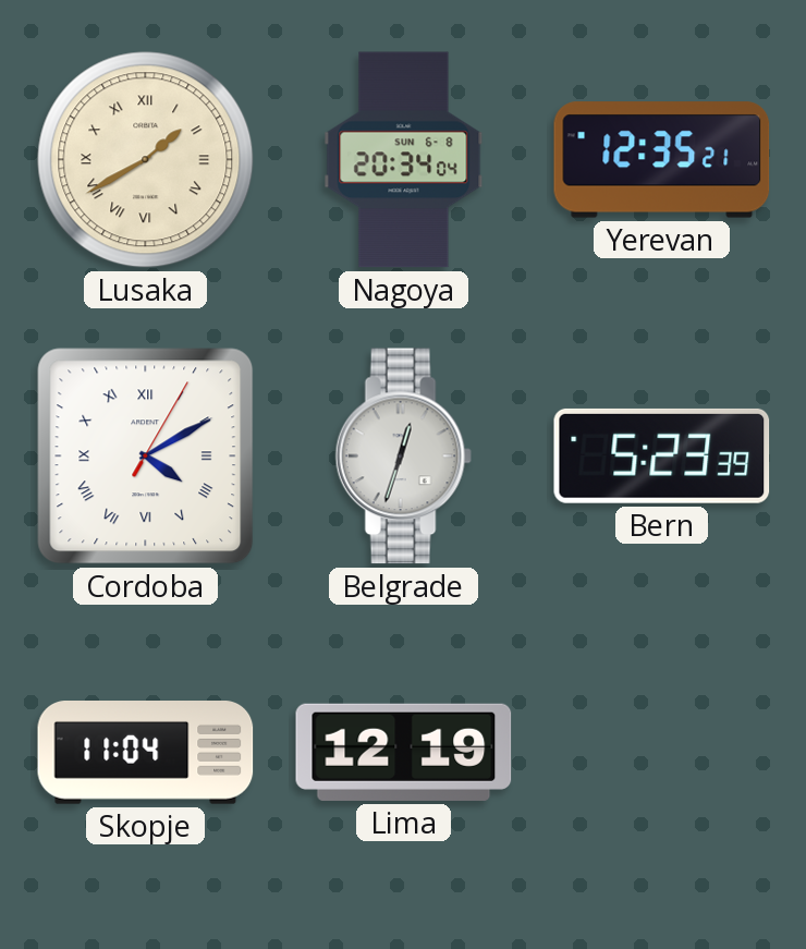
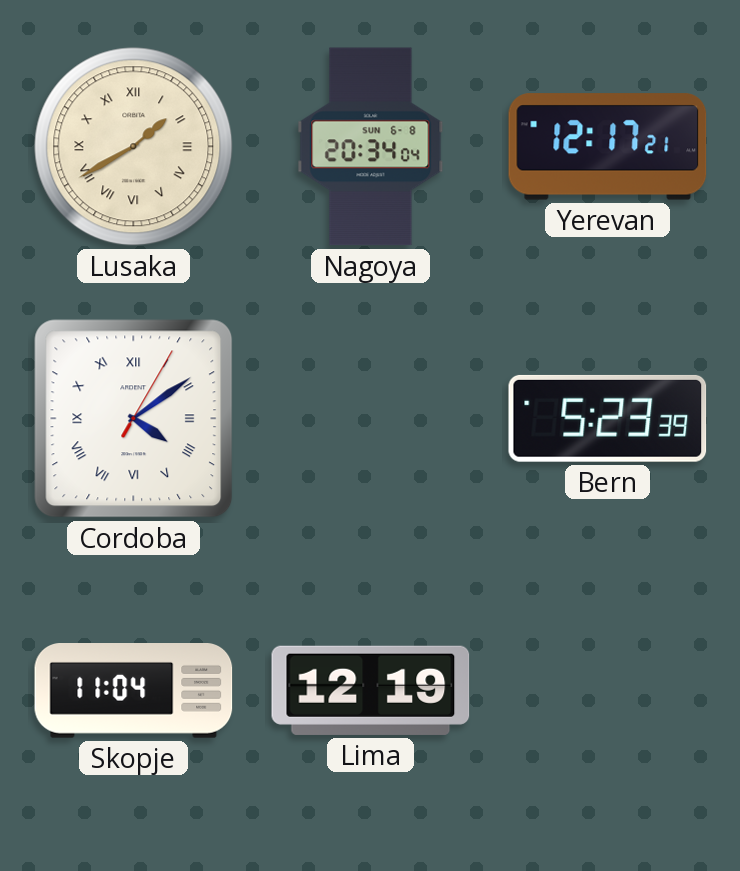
Yerevan: 12:35 -> 12:17
Cordoba: 4:10 -> 4:09
Belgrade: 12:33 -> none
